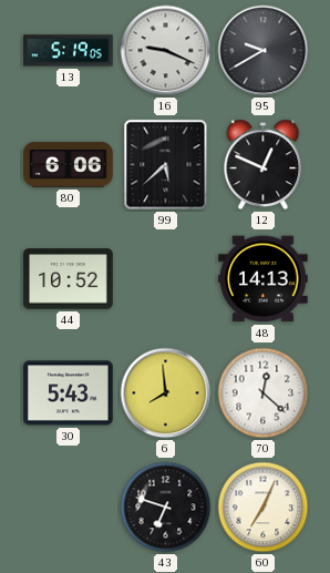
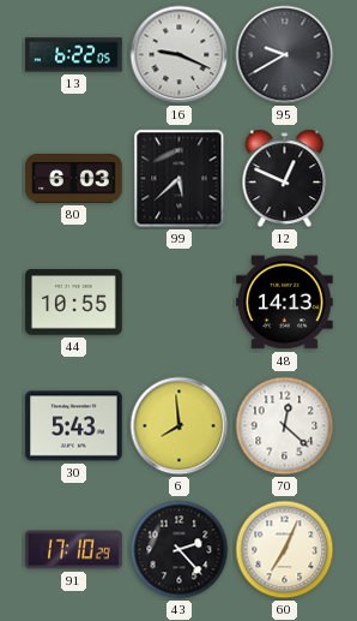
13: 5:19 -> 6:22
80: 6:06 -> 6:03
44: 10:52 -> 10:55
91: none -> 17:10
43: 6:48 -> 2:23
